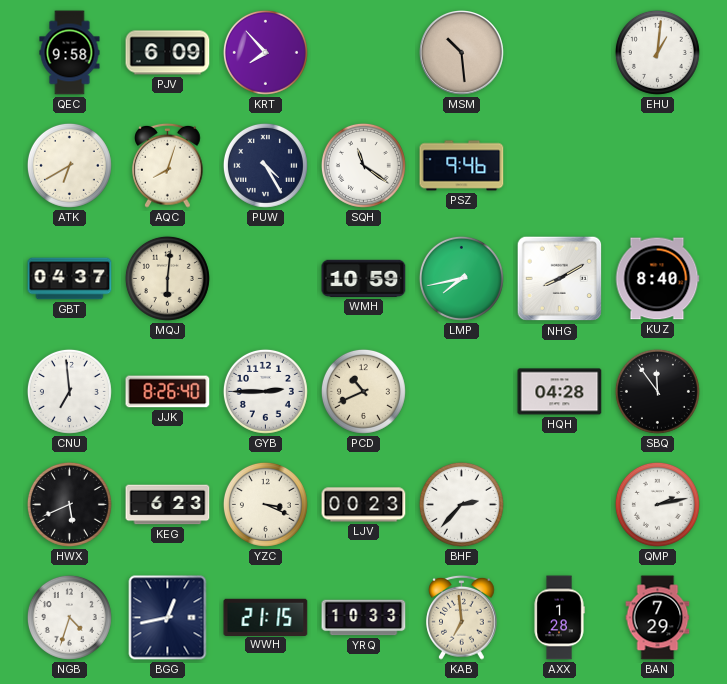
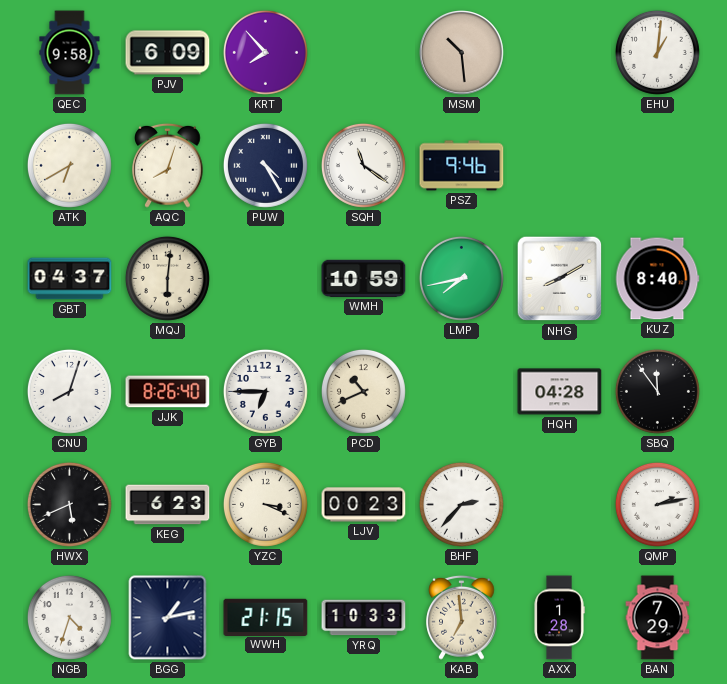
CNU: 6:59 -> 8:03
GYB: 2:45 -> 6:45
BGG: 12:43 -> 1:13
